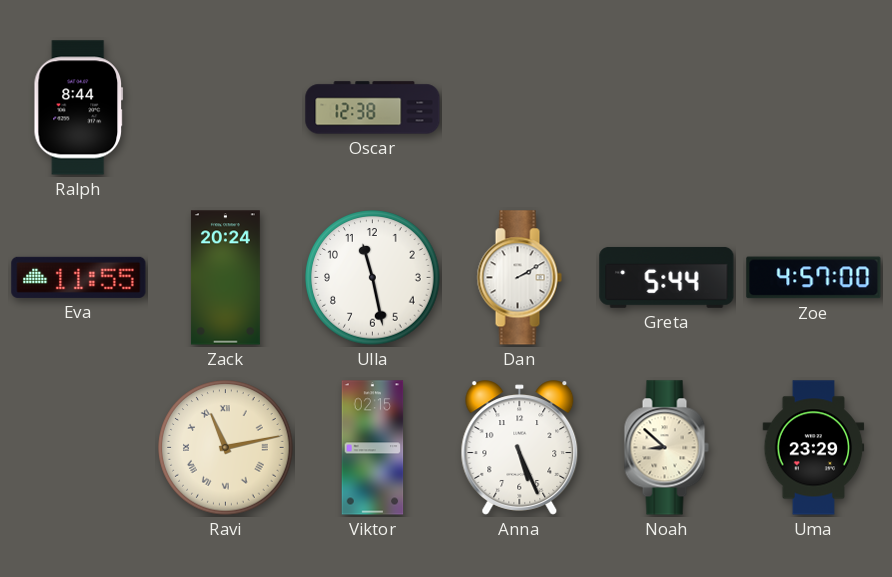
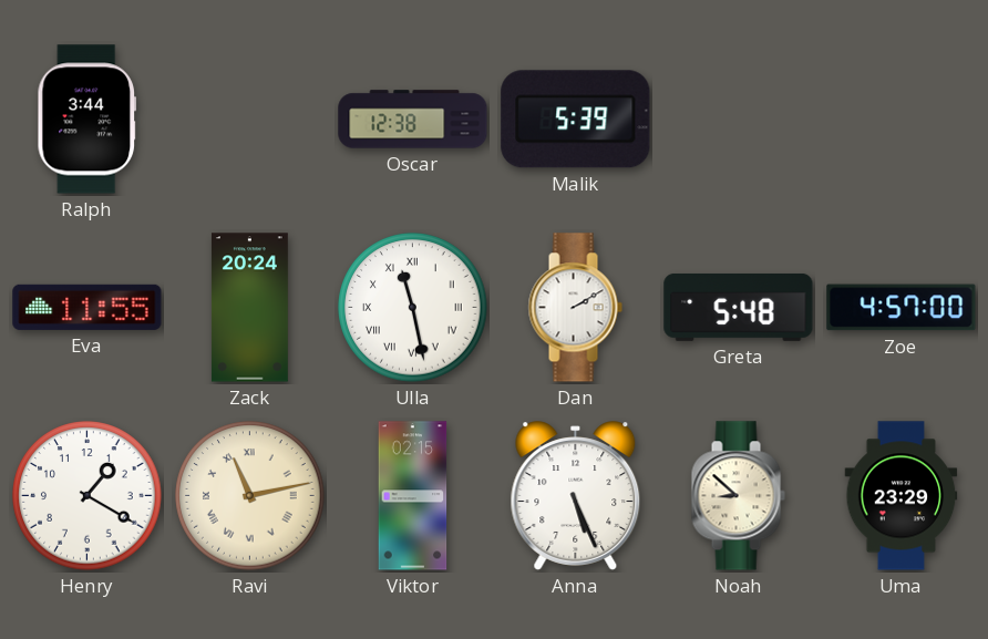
Ralph: 8:44 -> 3:44
Malik: none -> 5:39
Ulla numerals: Arabic -> Roman
Greta: 5:44 -> 5:48
Henry: none -> 1:20
